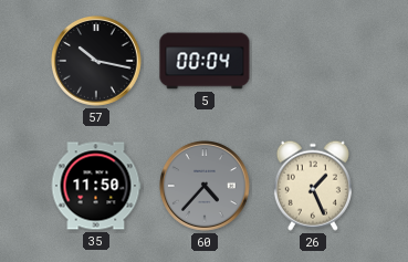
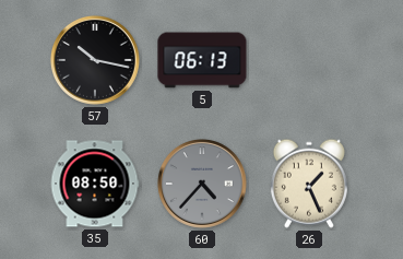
5: 00:04 -> 06:13
35: 11:50 -> 08:50
